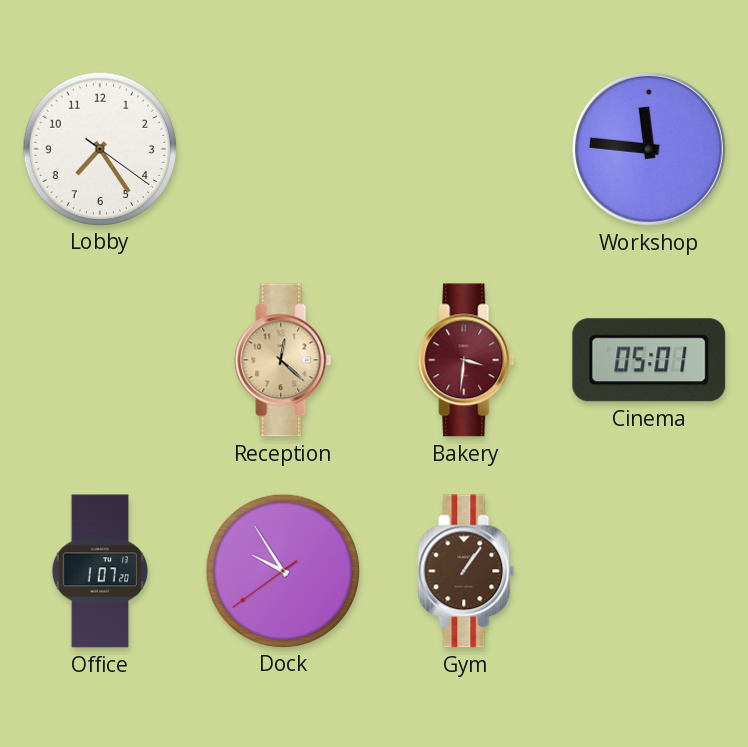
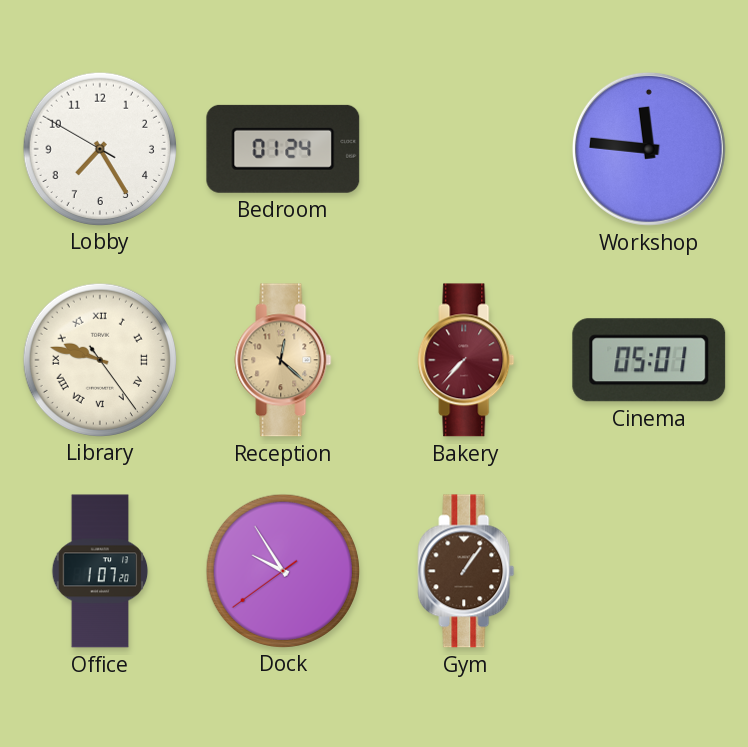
Lobby: 7:24:21 -> 7:24:50
Bedroom: none -> 01:24
Library: none -> 9:47
Bakery: 3:31 -> 7:37
